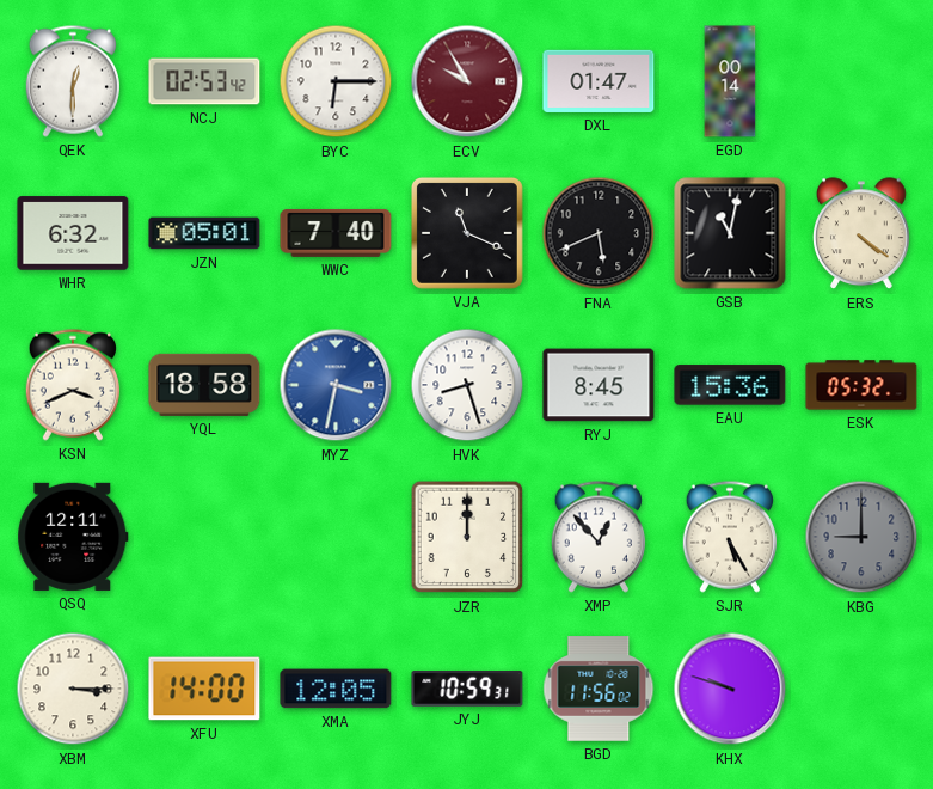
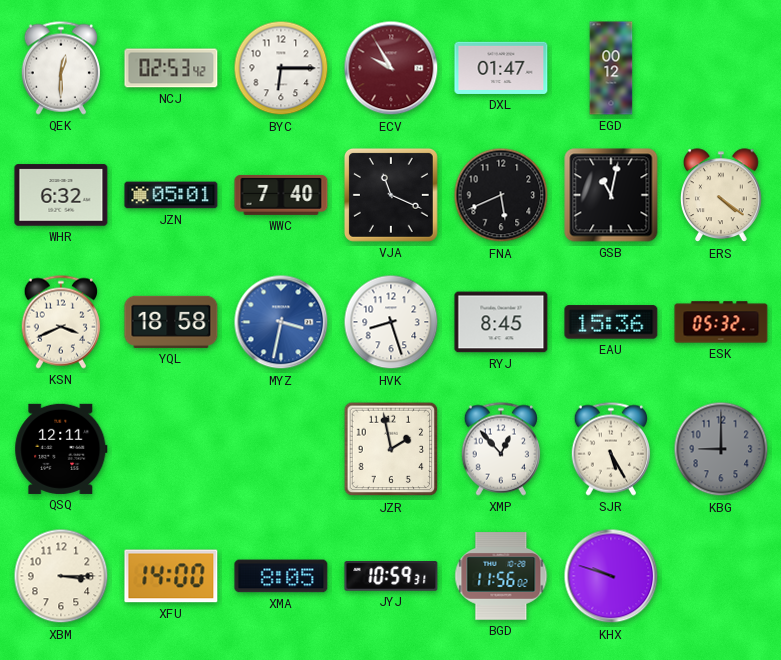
EGD: 00:14 -> 00:12
JZR: 12:00 -> 1:58
XMA: 12:05 -> 8:05
